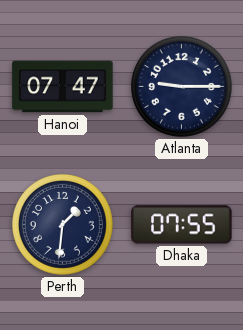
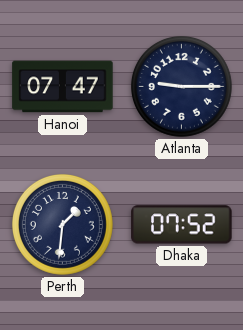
Dhaka: 07:55 -> 07:52
